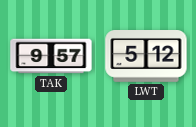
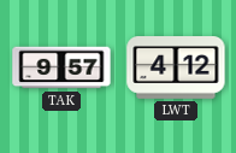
LWT: 5:12 -> 4:12
